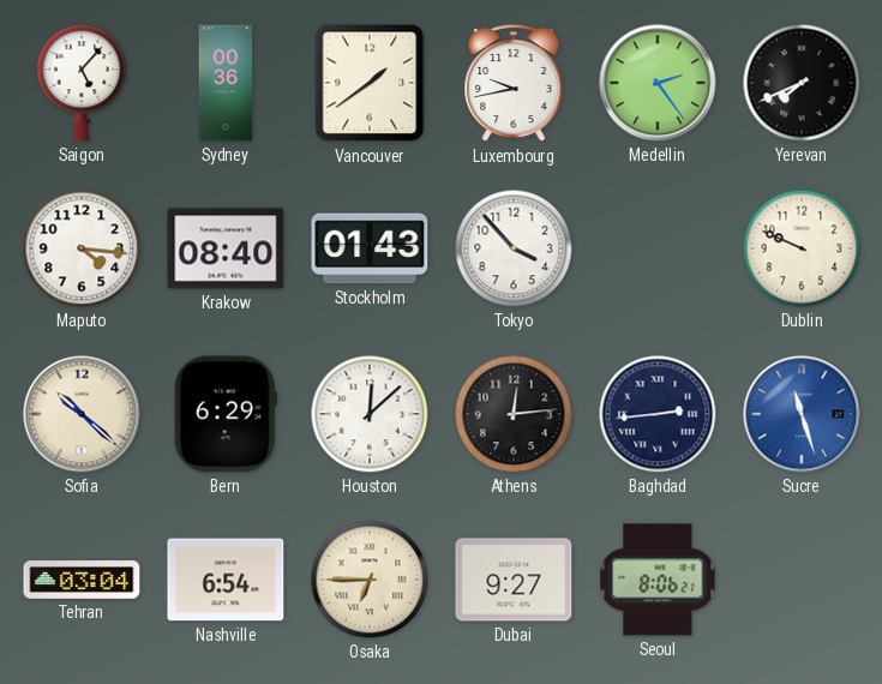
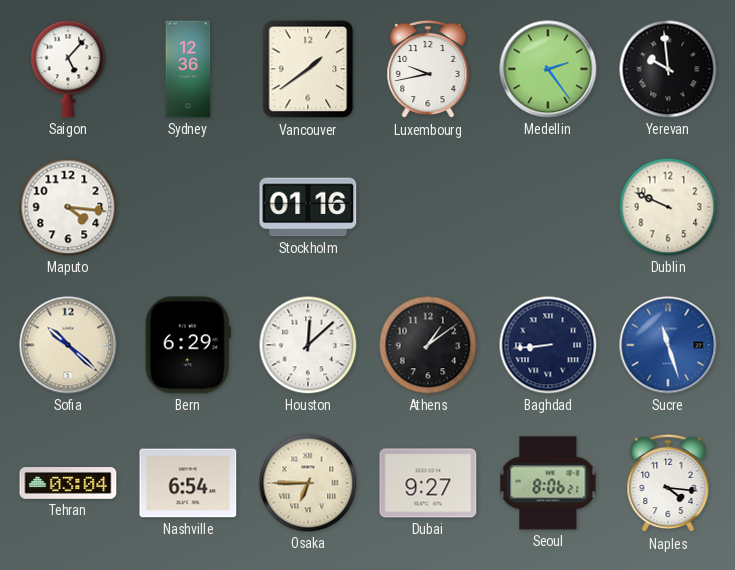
Sydney: 00:36 -> 12:36
Yerevan: 7:41 -> 9:59
Krakow: 08:40 -> none
Stockholm: 01:43 -> 01:16
Tokyo: 3:53 -> none
Athens: 12:14 -> 1:09
Baghdad: 2:44 -> 8:44
Naples: none -> 4:16
